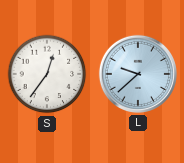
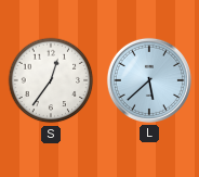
L: 9:38 -> 5:38
